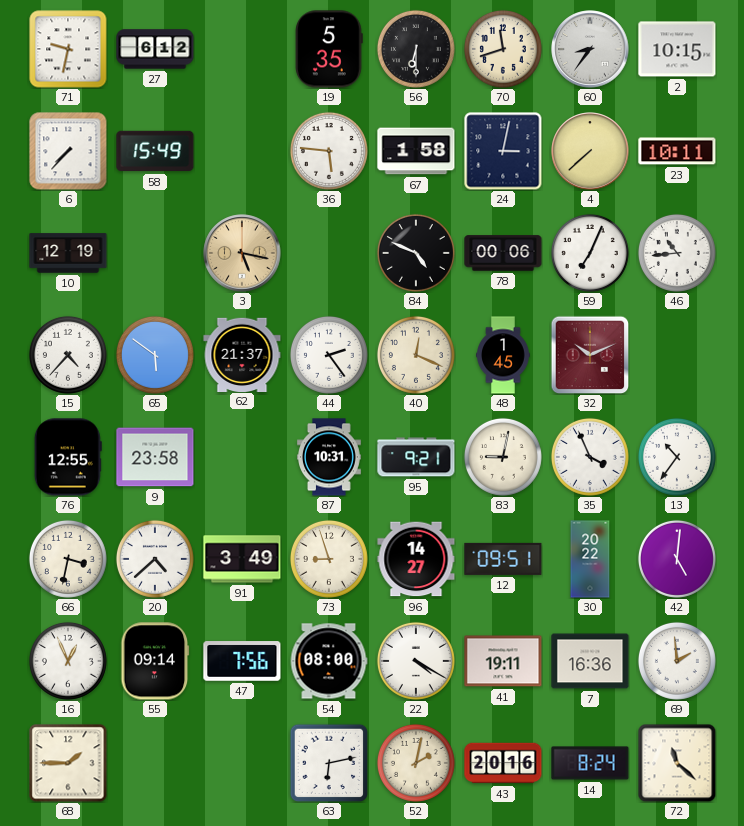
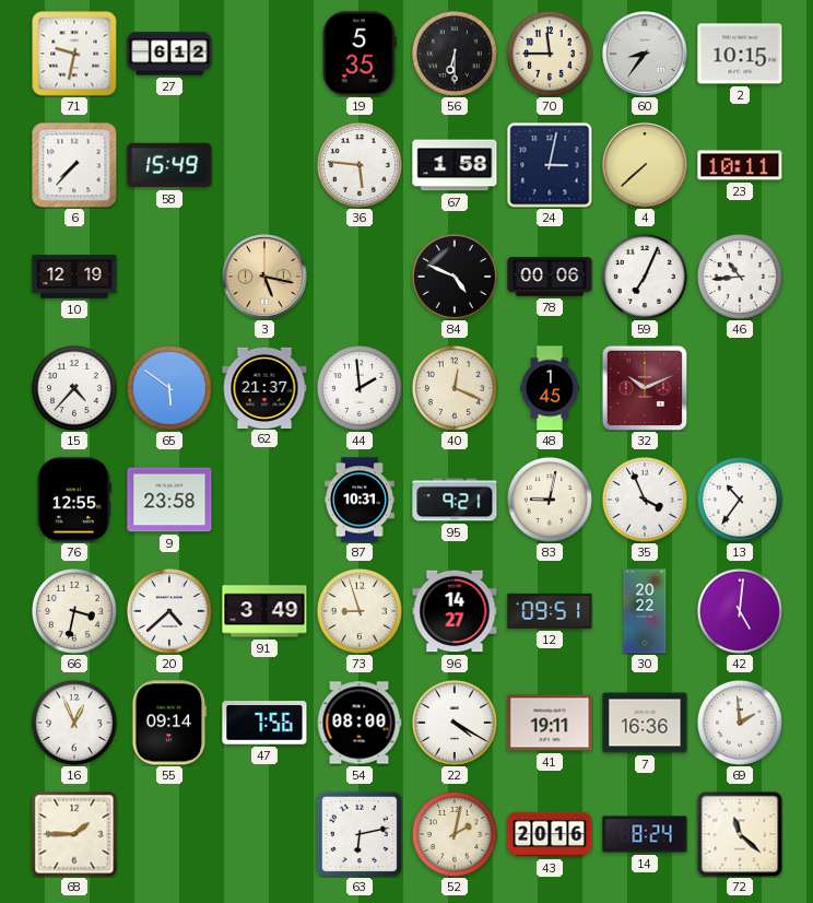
70: 11:42 -> 11:45
44: 2:24 -> 1:59
